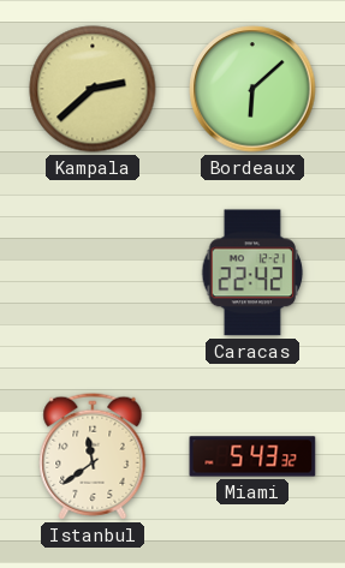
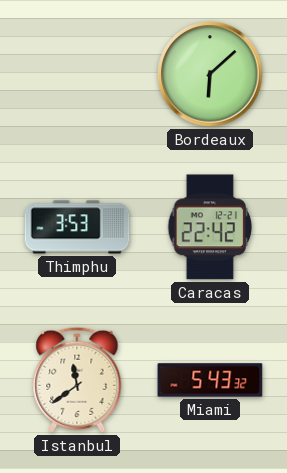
Kampala: 2:38 -> none
Thimphu: none -> 3:53
